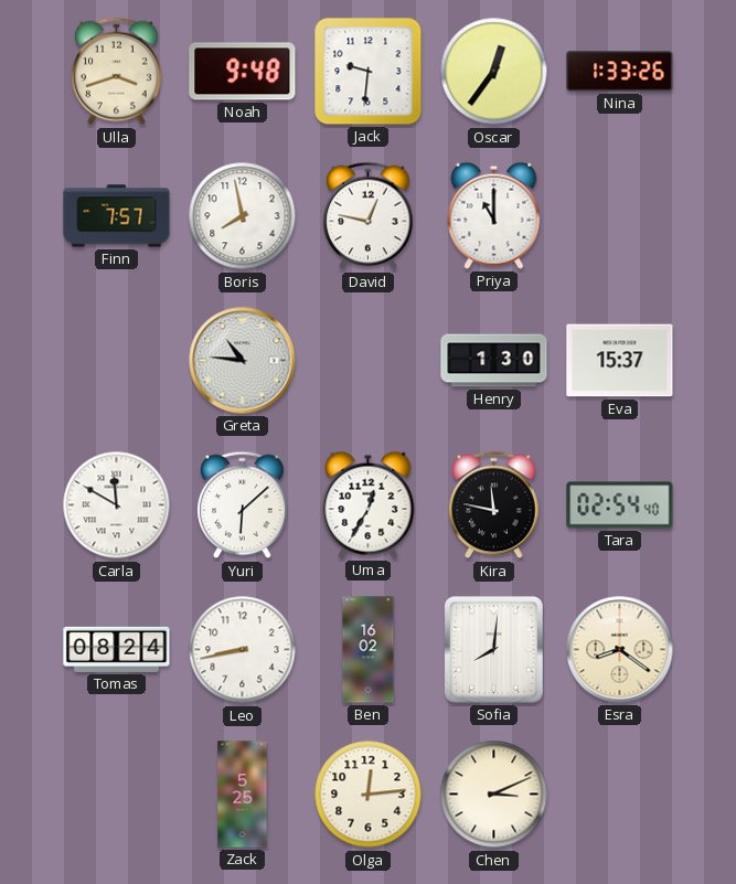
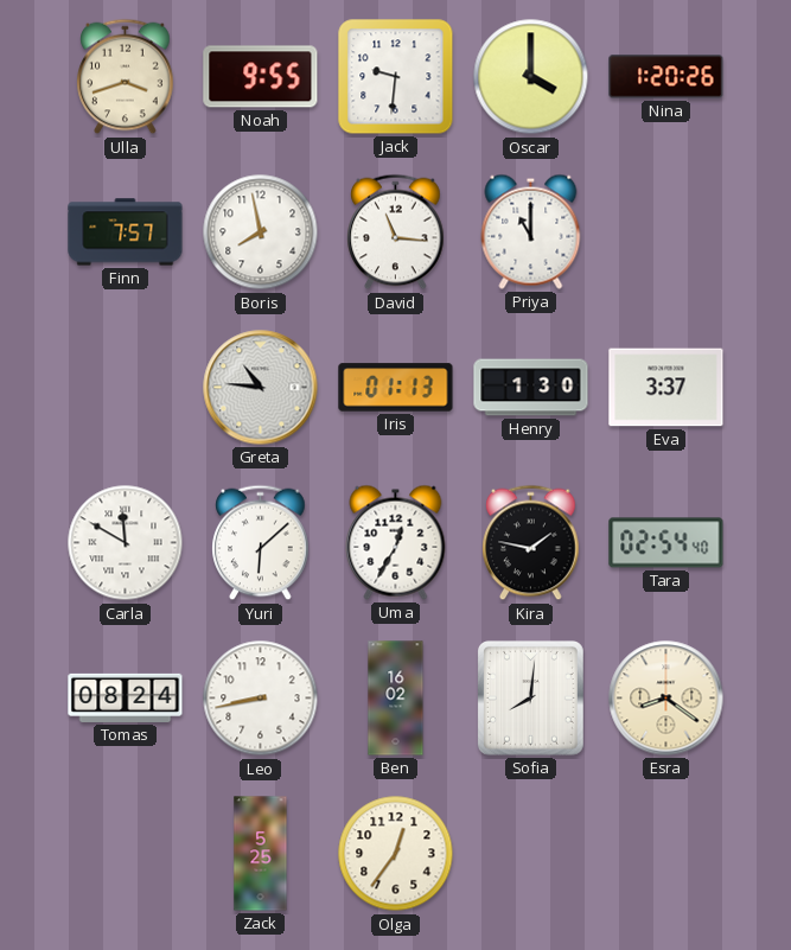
Noah: 9:48 -> 9:55
Oscar: 12:36 -> 4:00
Nina: 1:33 -> 1:20
David: 12:47 -> 11:16
Iris: none -> 01:13
Eva: 15:37 -> 3:37
Kira: 11:47 -> 1:47
Olga: 12:14 -> 12:36
Chen: 3:11 -> none
